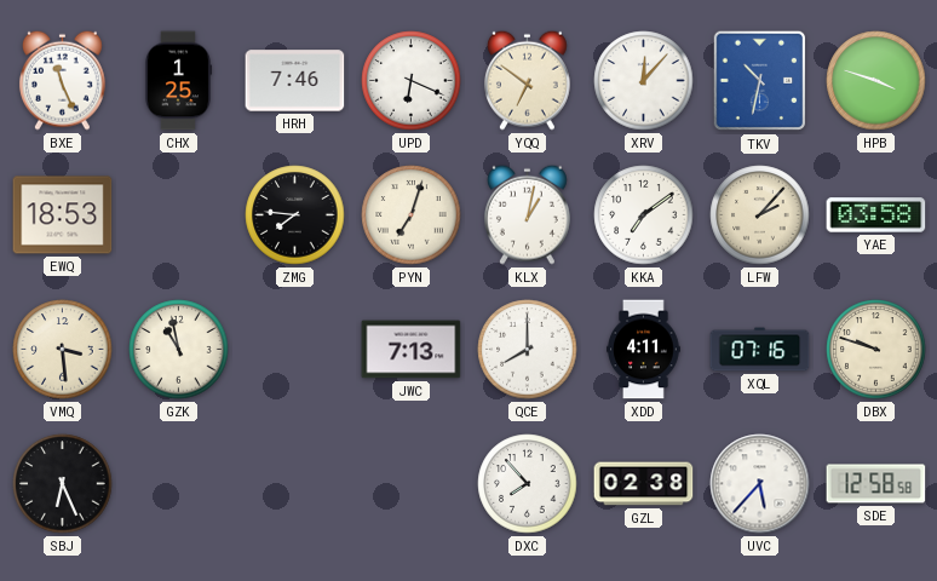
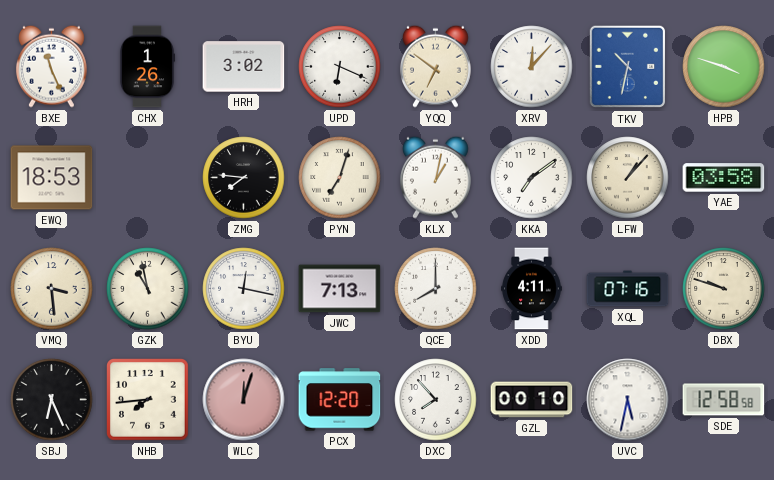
CHX: 1:25 -> 1:26
HRH: 7:46 -> 3:02
LFW: 2:07 -> 1:07
BYU: none -> 12:17
NHB: none -> 7:44
WLC: none -> 12:03
PCX: none -> 12:20
GZL: 02:38 -> 00:10
UVC: 5:37 -> 5:32
